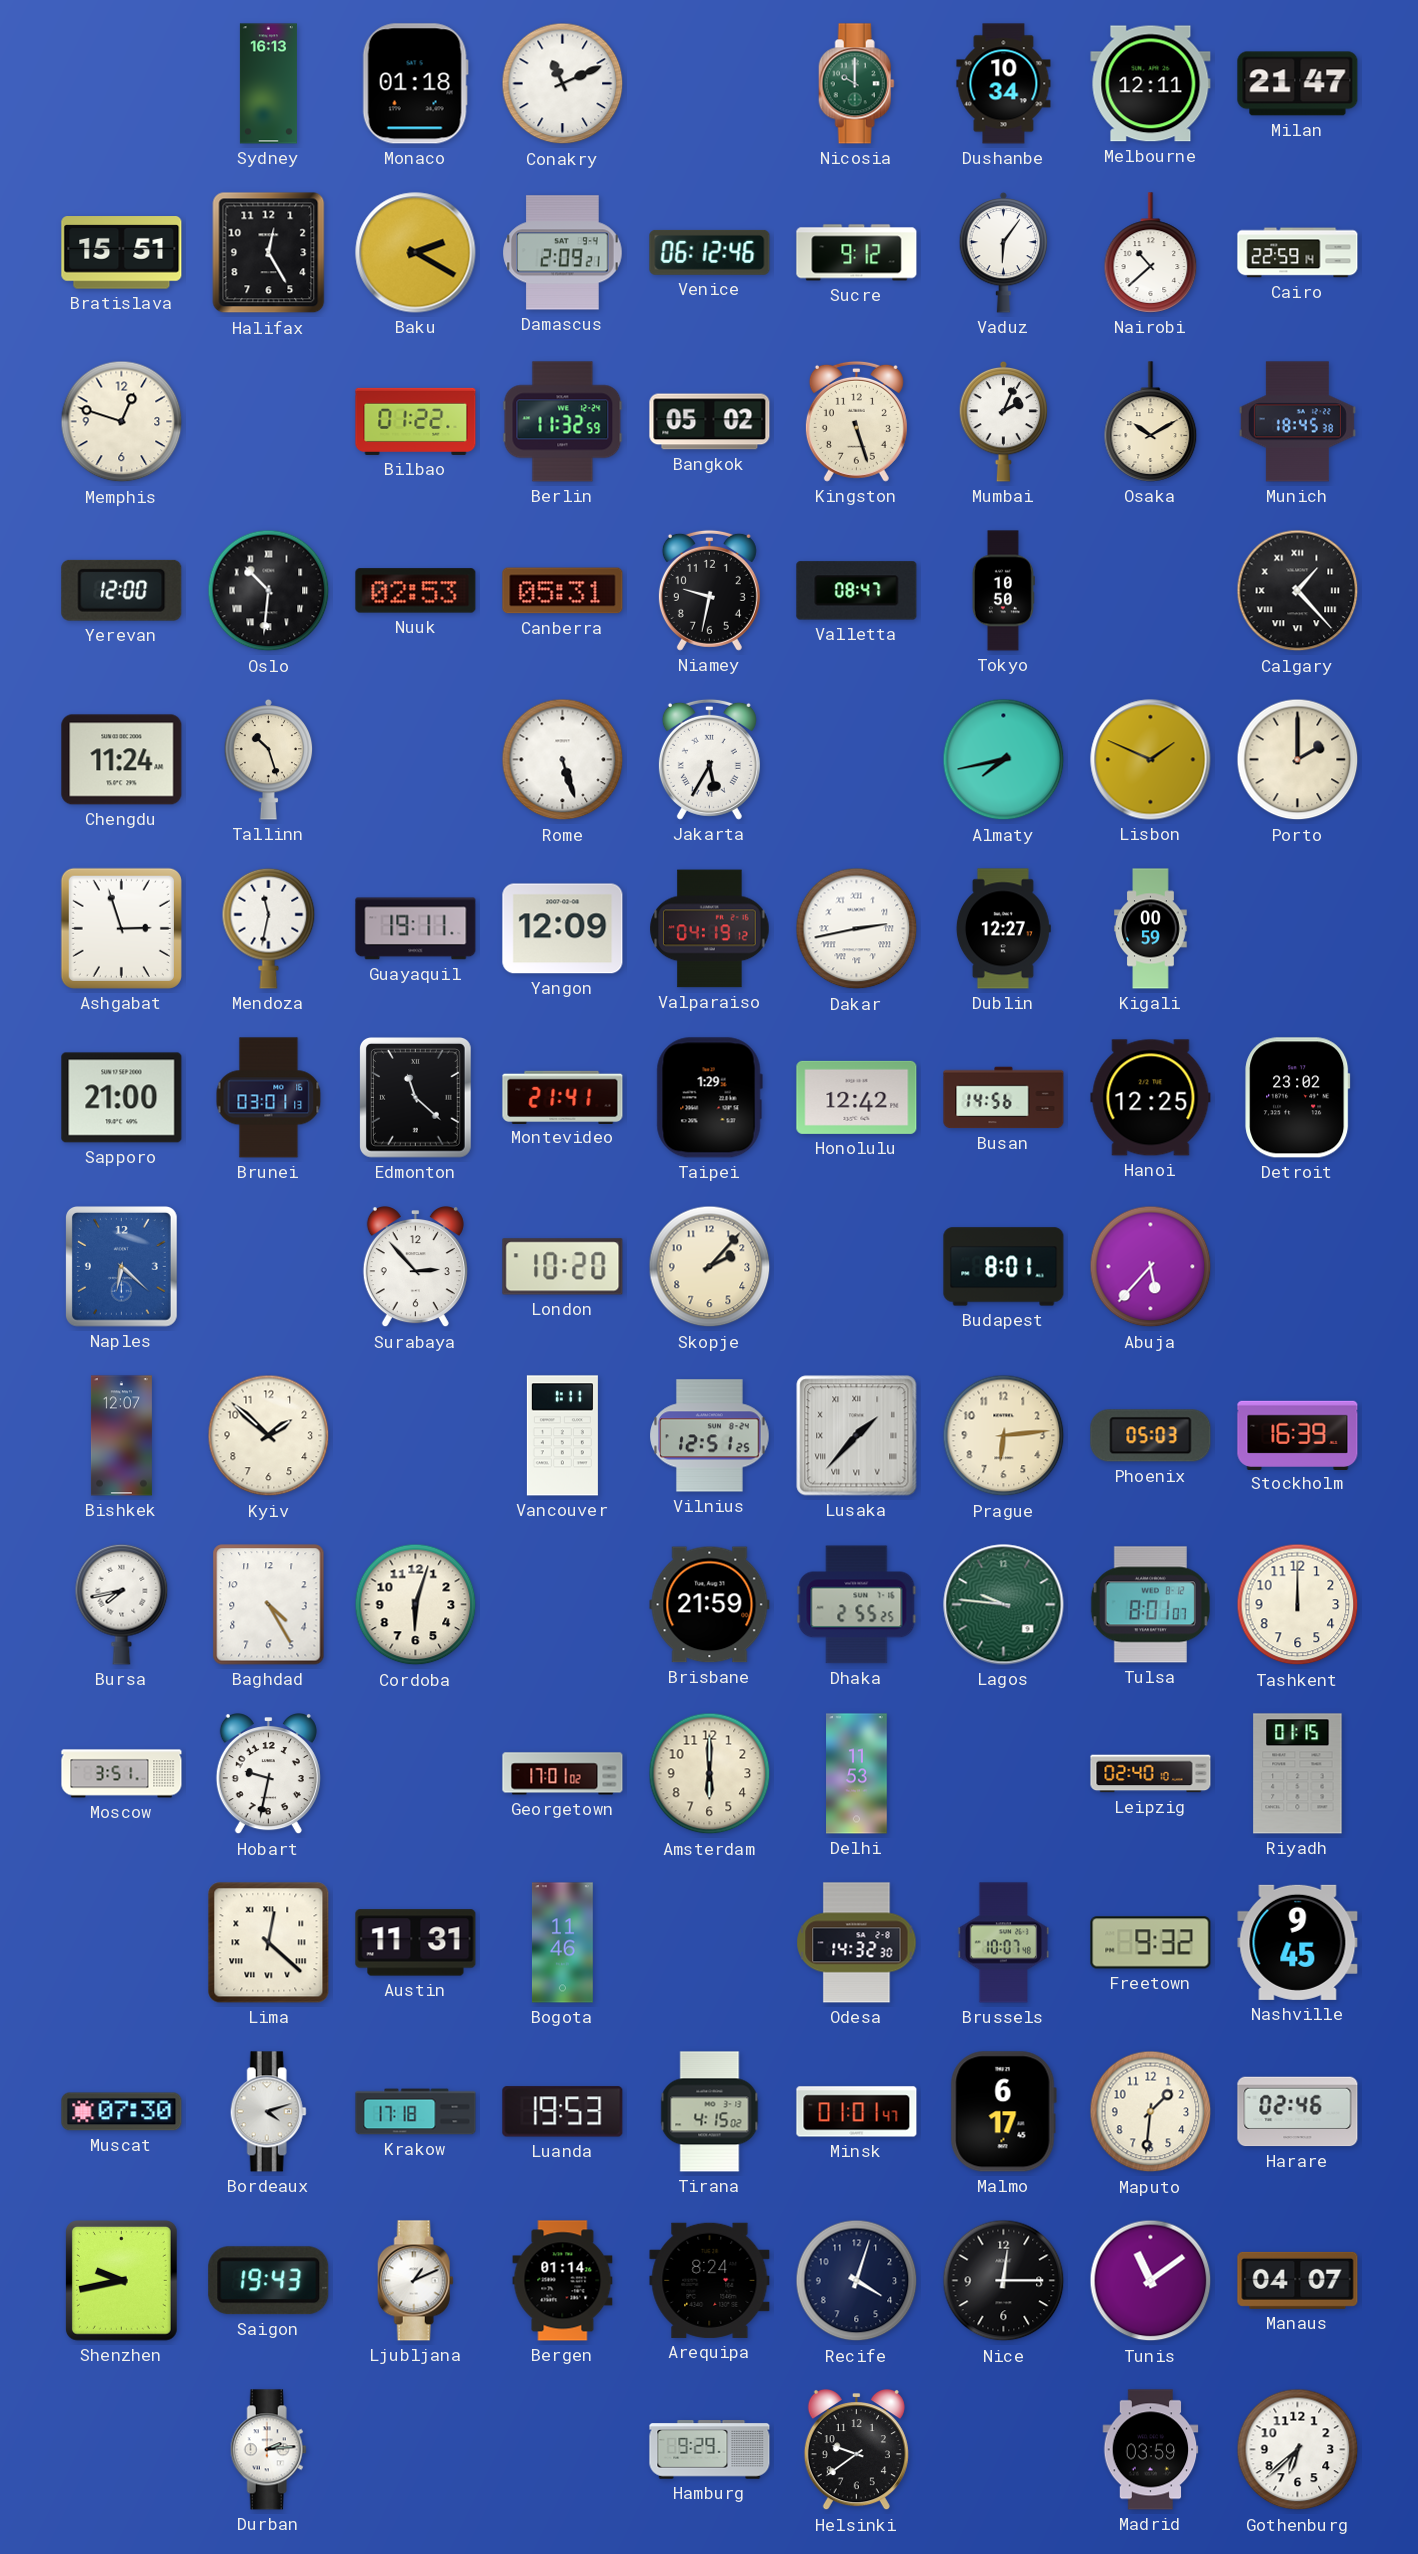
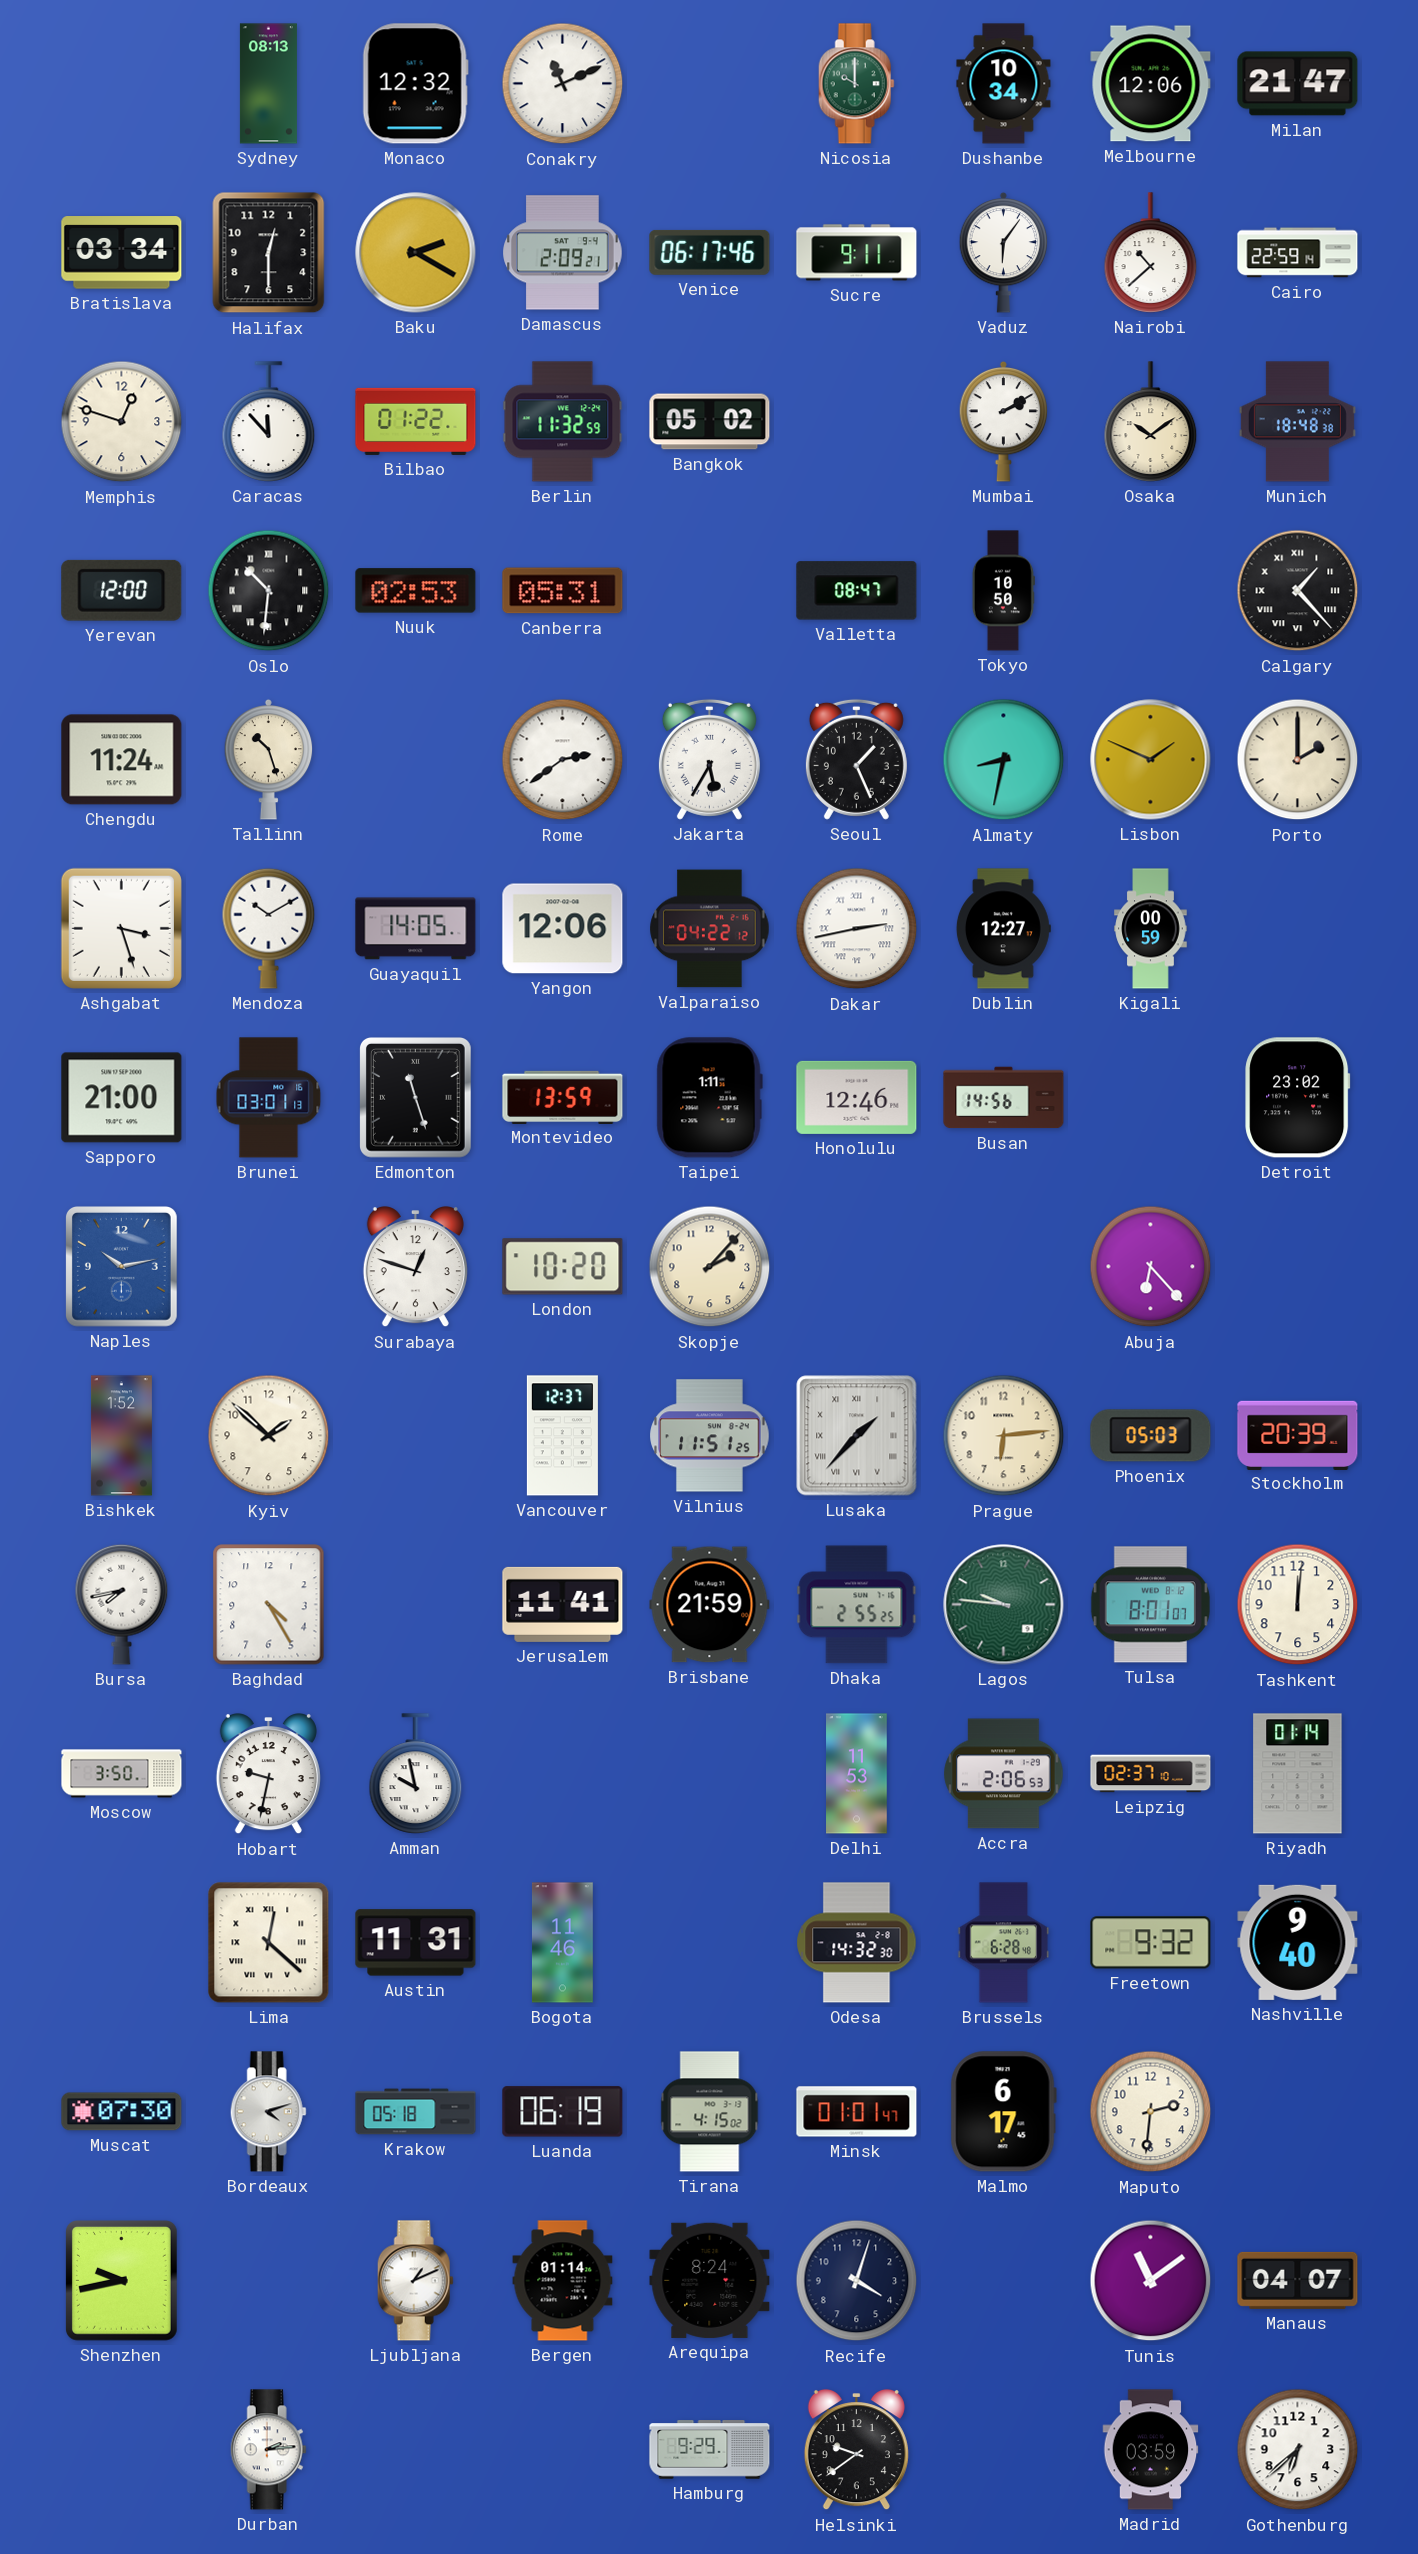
Sydney: 16:13 -> 08:13
Monaco: 01:18 -> 12:32
Melbourne: 12:11 -> 12:06
Bratislava: 15:51 -> 03:34
Halifax: 12:25 -> 12:30
Venice: 06:12 -> 06:17
Sucre: 9:12 -> 9:11
Caracas: none -> 11:53
Kingston: 5:27 -> none
Mumbai: 2:04 -> 2:10
Osaka: 10:10 -> 10:09
Munich: 18:45 -> 18:48
Niamey: 9:32 -> none
Rome: 5:27 -> 2:39
Seoul: none -> 1:26
Almaty: 7:43 -> 8:32
Ashgabat: 2:57 -> 3:27
Mendoza: 11:32 -> 10:10
Guayaquil: 19:11 -> 14:05
Yangon: 12:09 -> 12:06
Valparaiso: 04:19 -> 04:22
Edmonton: 11:22 -> 11:27
Montevideo: 21:41 -> 13:59
Taipei: 1:29 -> 1:11
Honolulu: 12:42 -> 12:46
Hanoi: 12:25 -> none
Naples: 6:22 -> 10:13
Surabaya: 2:53 -> 12:48
Budapest: 8:01 -> none
Abuja: 5:37 -> 6:23
Bishkek: 12:07 -> 1:52
Vancouver: 1:11 -> 12:37
Vilnius: 12:51 -> 11:51
Stockholm: 16:39 -> 20:39
Cordoba: 6:03 -> none
Jerusalem: none -> 11:41
Tashkent: 12:00 -> 12:01
Moscow: 3:51 -> 3:50
Amman: none -> 9:58
Georgetown: 17:01 -> none
Amsterdam: 6:00 -> none
Accra: none -> 2:06
Leipzig: 02:40 -> 02:37
Riyadh: 01:15 -> 01:14
Brussels: 10:07 -> 6:28
Nashville: 9:45 -> 9:40
Krakow: 17:18 -> 05:18
Luanda: 19:53 -> 06:19
Maputo: 1:31 -> 2:31
Harare: 02:46 -> none
Saigon: 19:43 -> none
Nice: 12:15 -> none
